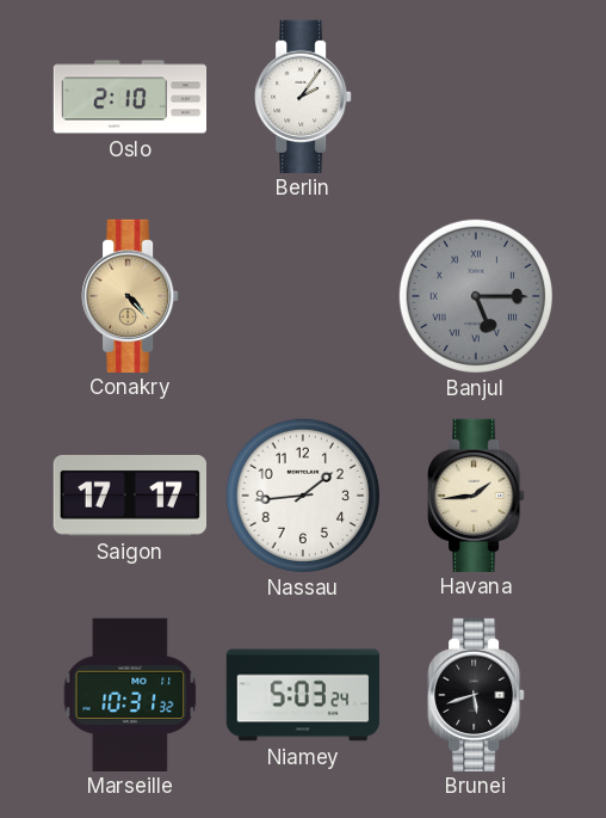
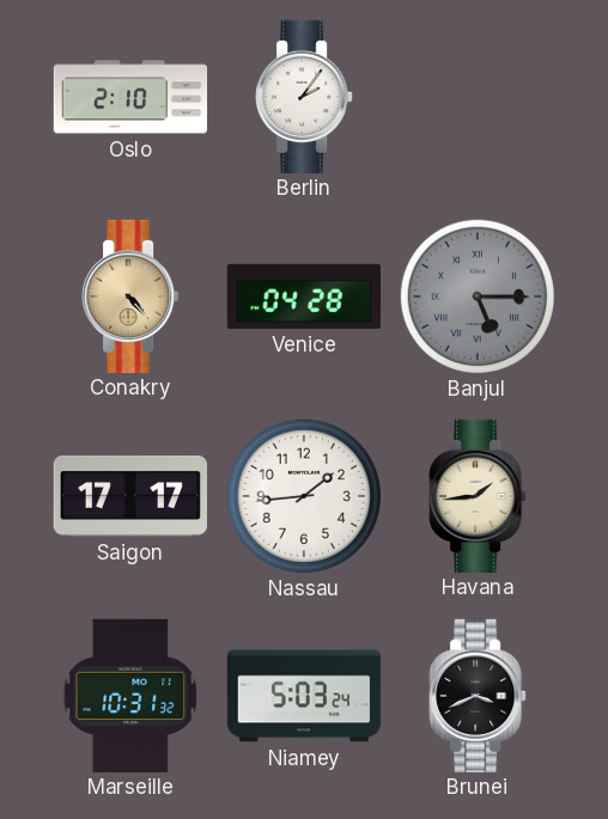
Venice: none -> 04:28
Brunei: 5:42 -> 3:41
